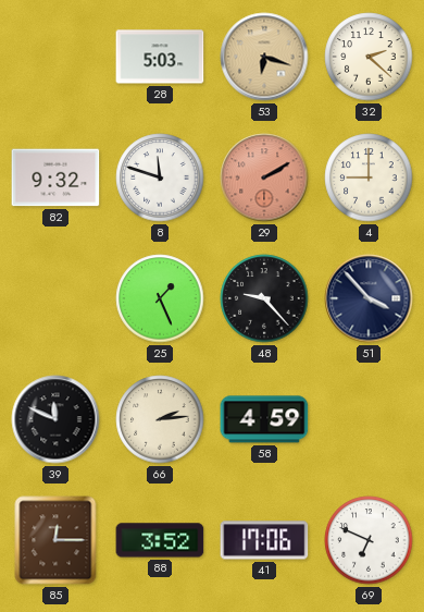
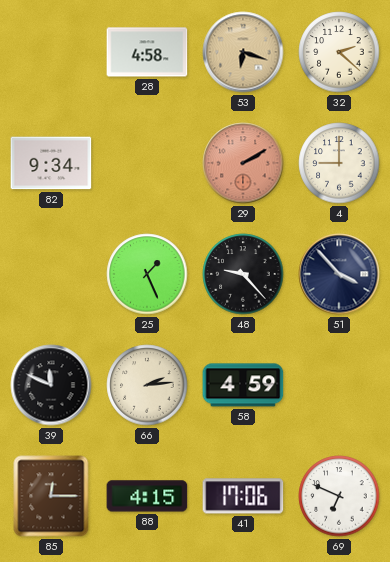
28: 5:03 -> 4:58
82: 9:32 -> 9:34
8: 11:48 -> none
88: 3:52 -> 4:15
